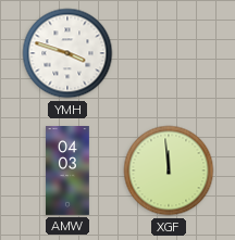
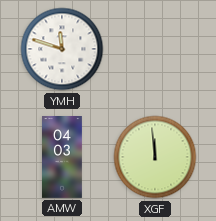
YMH: 3:48 -> 11:48
